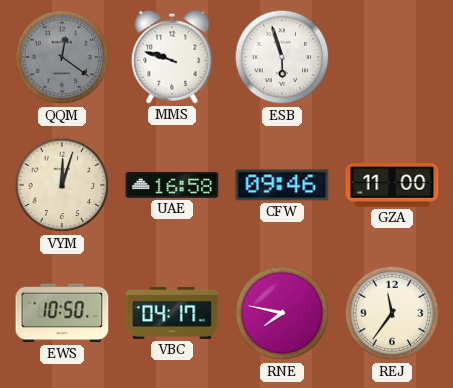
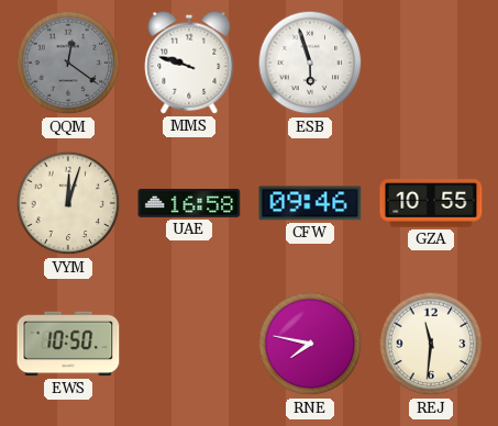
GZA: 11:00 -> 10:55
VBC: 04:17 -> none
REJ: 11:36 -> 11:31
